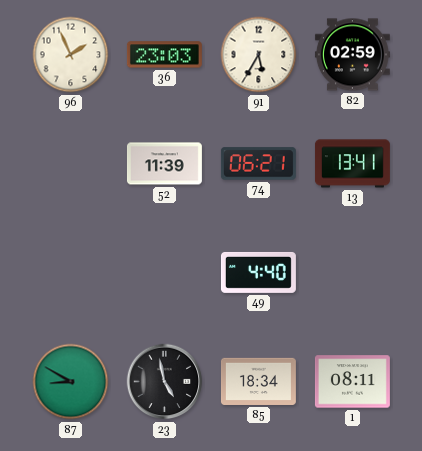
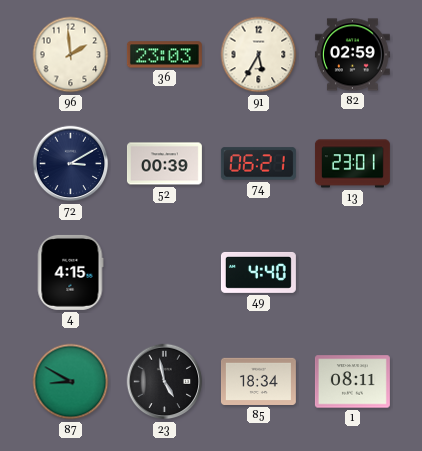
96: 1:56 -> 1:59
72: none -> 3:10
52: 11:39 -> 00:39
13: 13:41 -> 23:01
4: none -> 4:15
